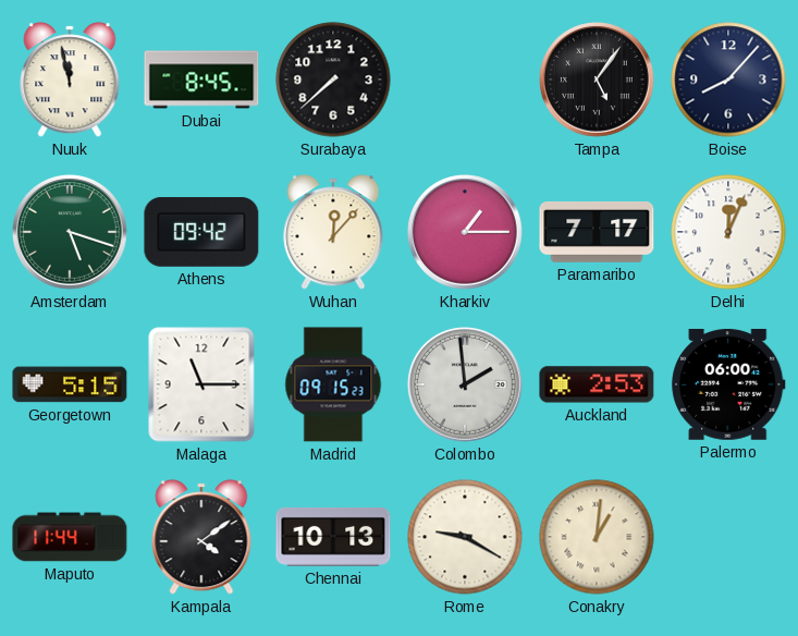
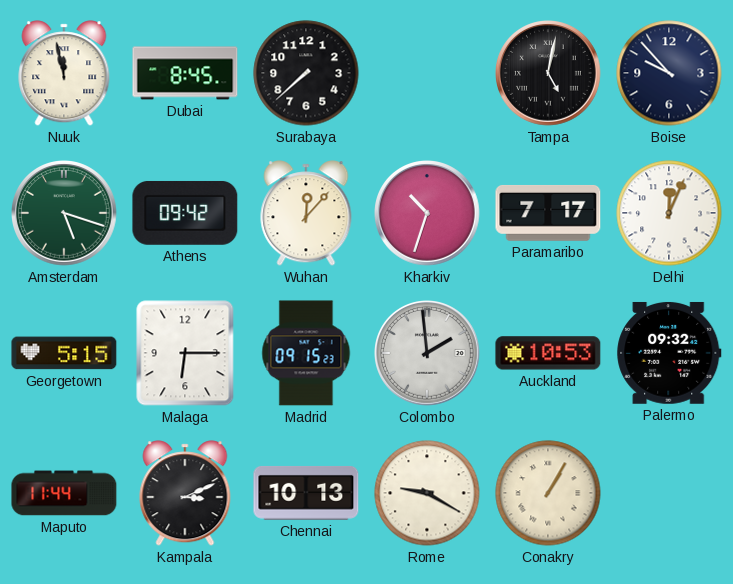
Tampa: 5:06 -> 5:02
Boise: 8:07 -> 9:53
Kharkiv: 1:15 -> 10:33
Malaga: 11:15 -> 6:15
Auckland: 2:53 -> 10:53
Palermo: 06:00 -> 09:32
Kampala: 4:09 -> 3:11
Conakry: 1:01 -> 1:05
